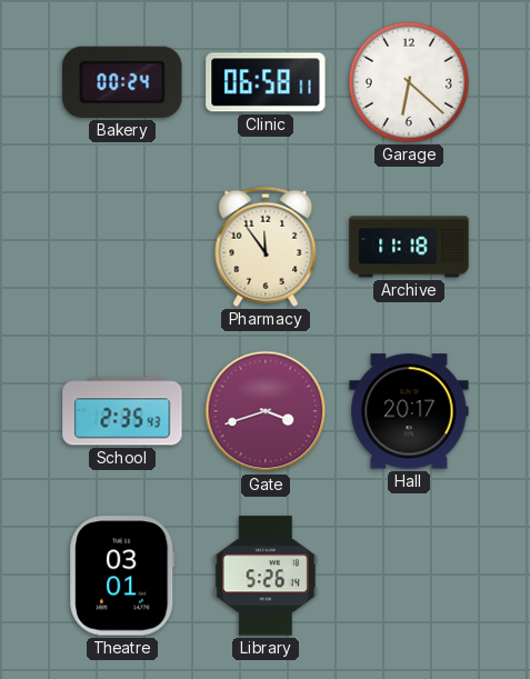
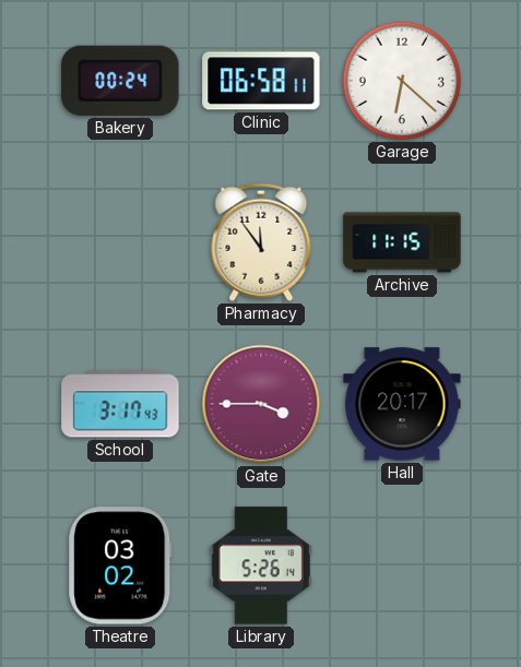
Archive: 11:18 -> 11:15
School: 2:35 -> 3:17
Gate: 3:42 -> 3:45
Theatre: 03:01 -> 03:02
